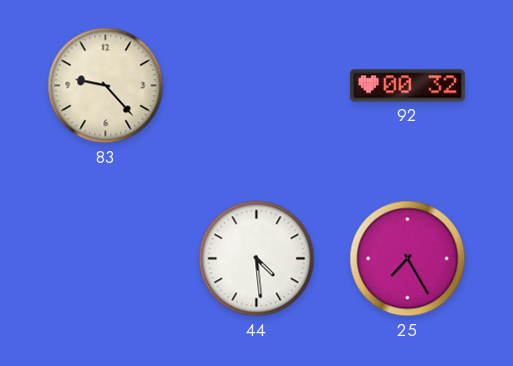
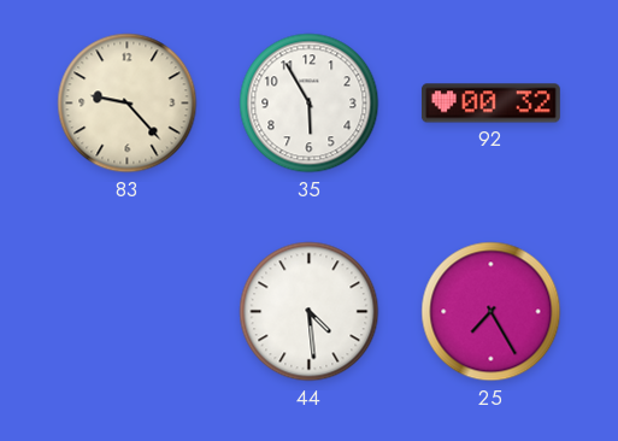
35: none -> 5:55
